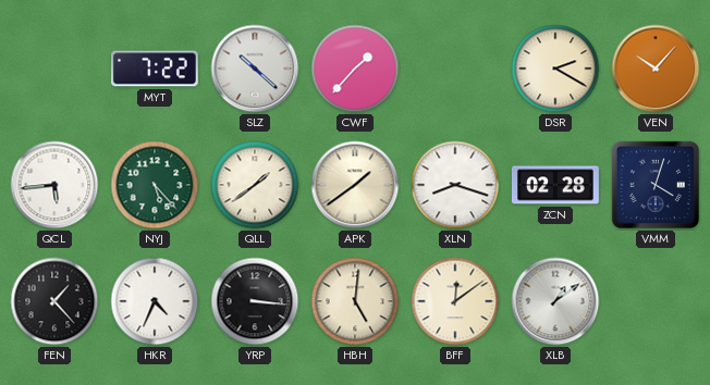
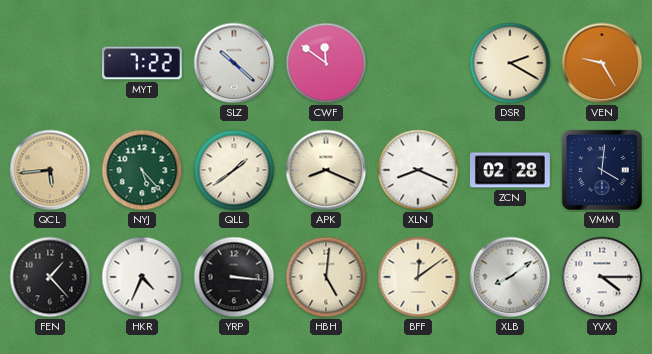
CWF: 1:37 -> 11:51
VEN: 10:07 -> 9:25
QCL dial: white -> champagne
APK: 1:39 -> 8:19
XLN: 8:18 -> 8:19
VMM: 4:03 -> 4:01
XLB: 1:09 -> 8:09
YVX: none -> 4:15
